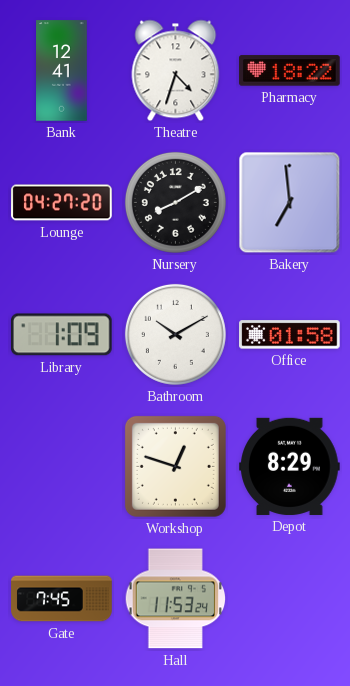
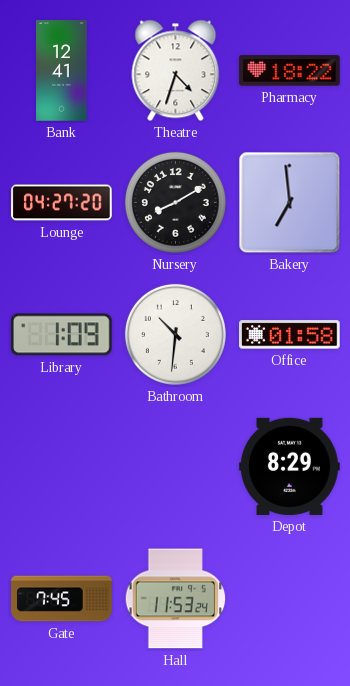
Bathroom: 10:10 -> 10:31
Workshop: 12:48 -> none
